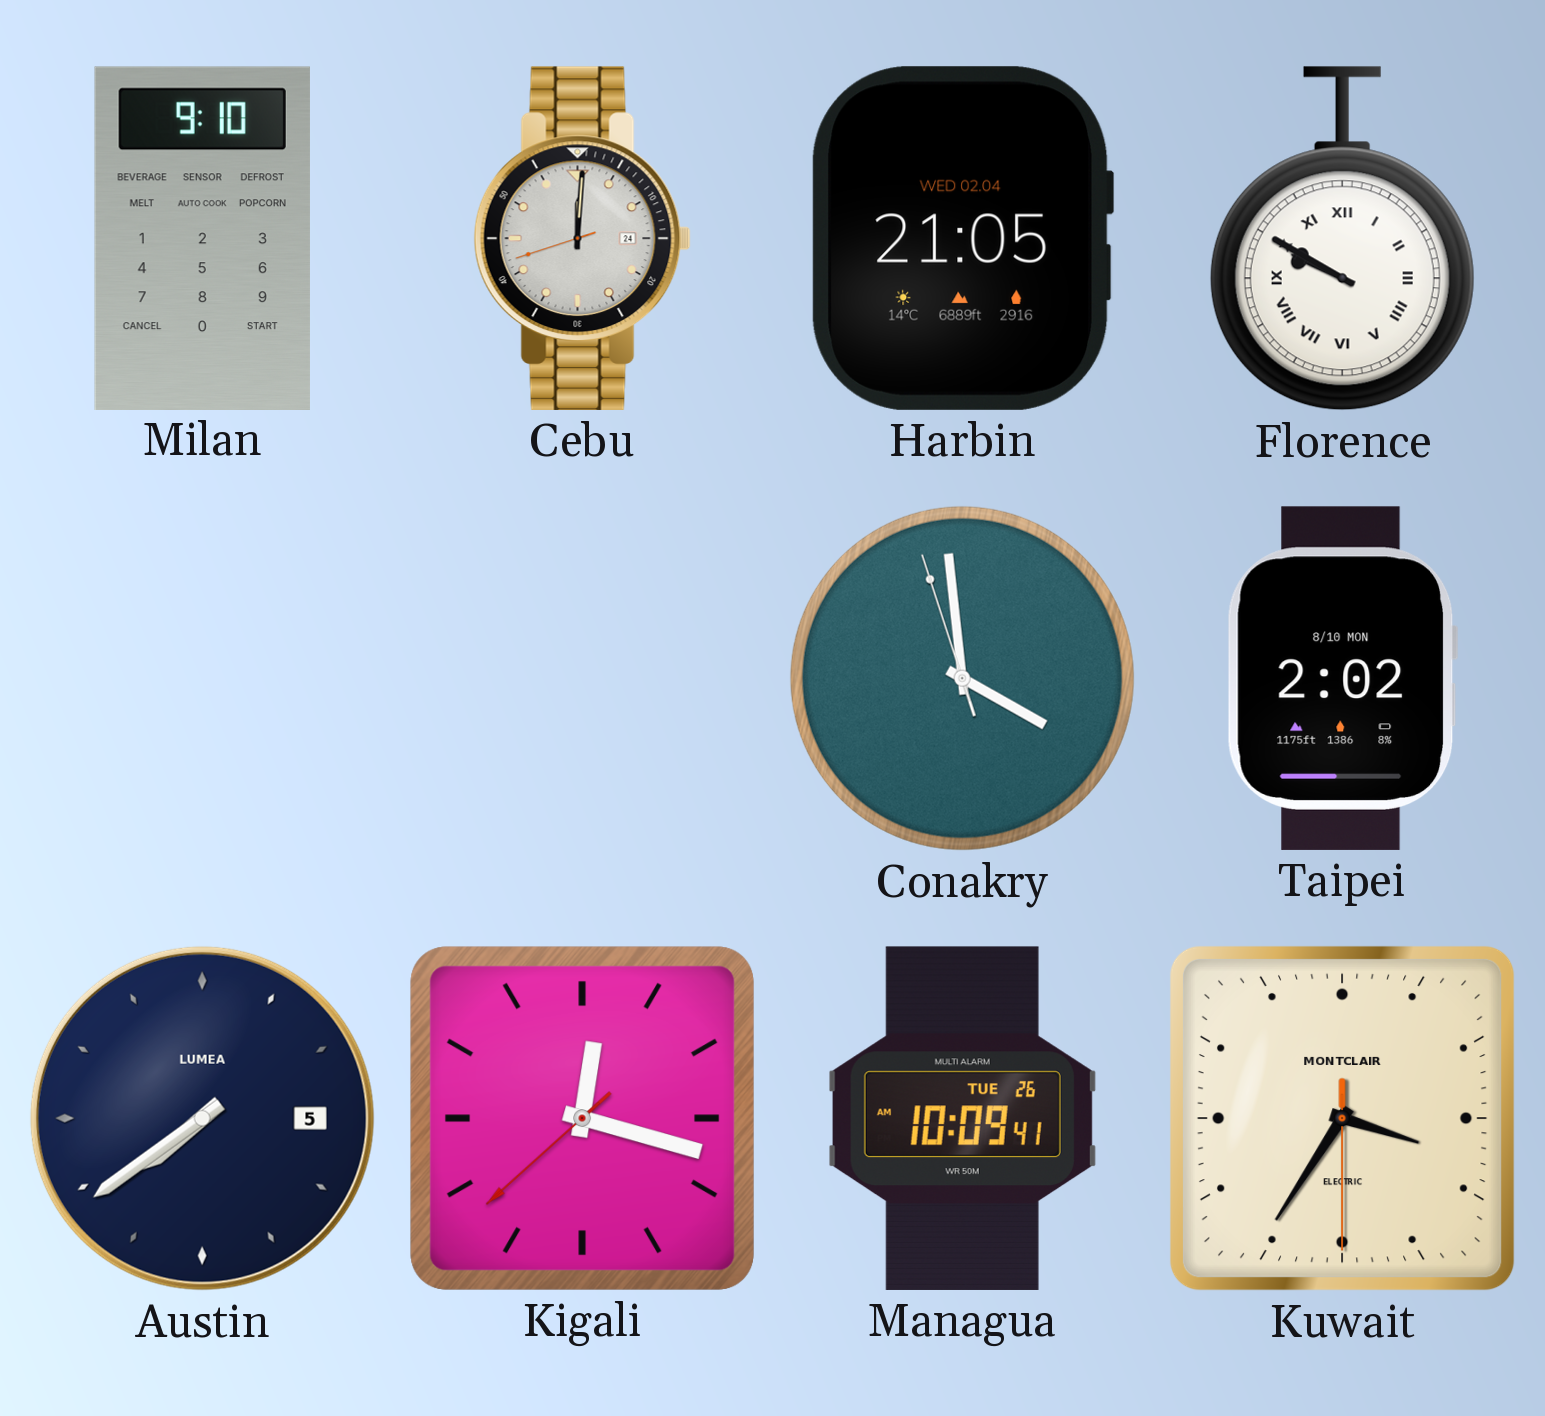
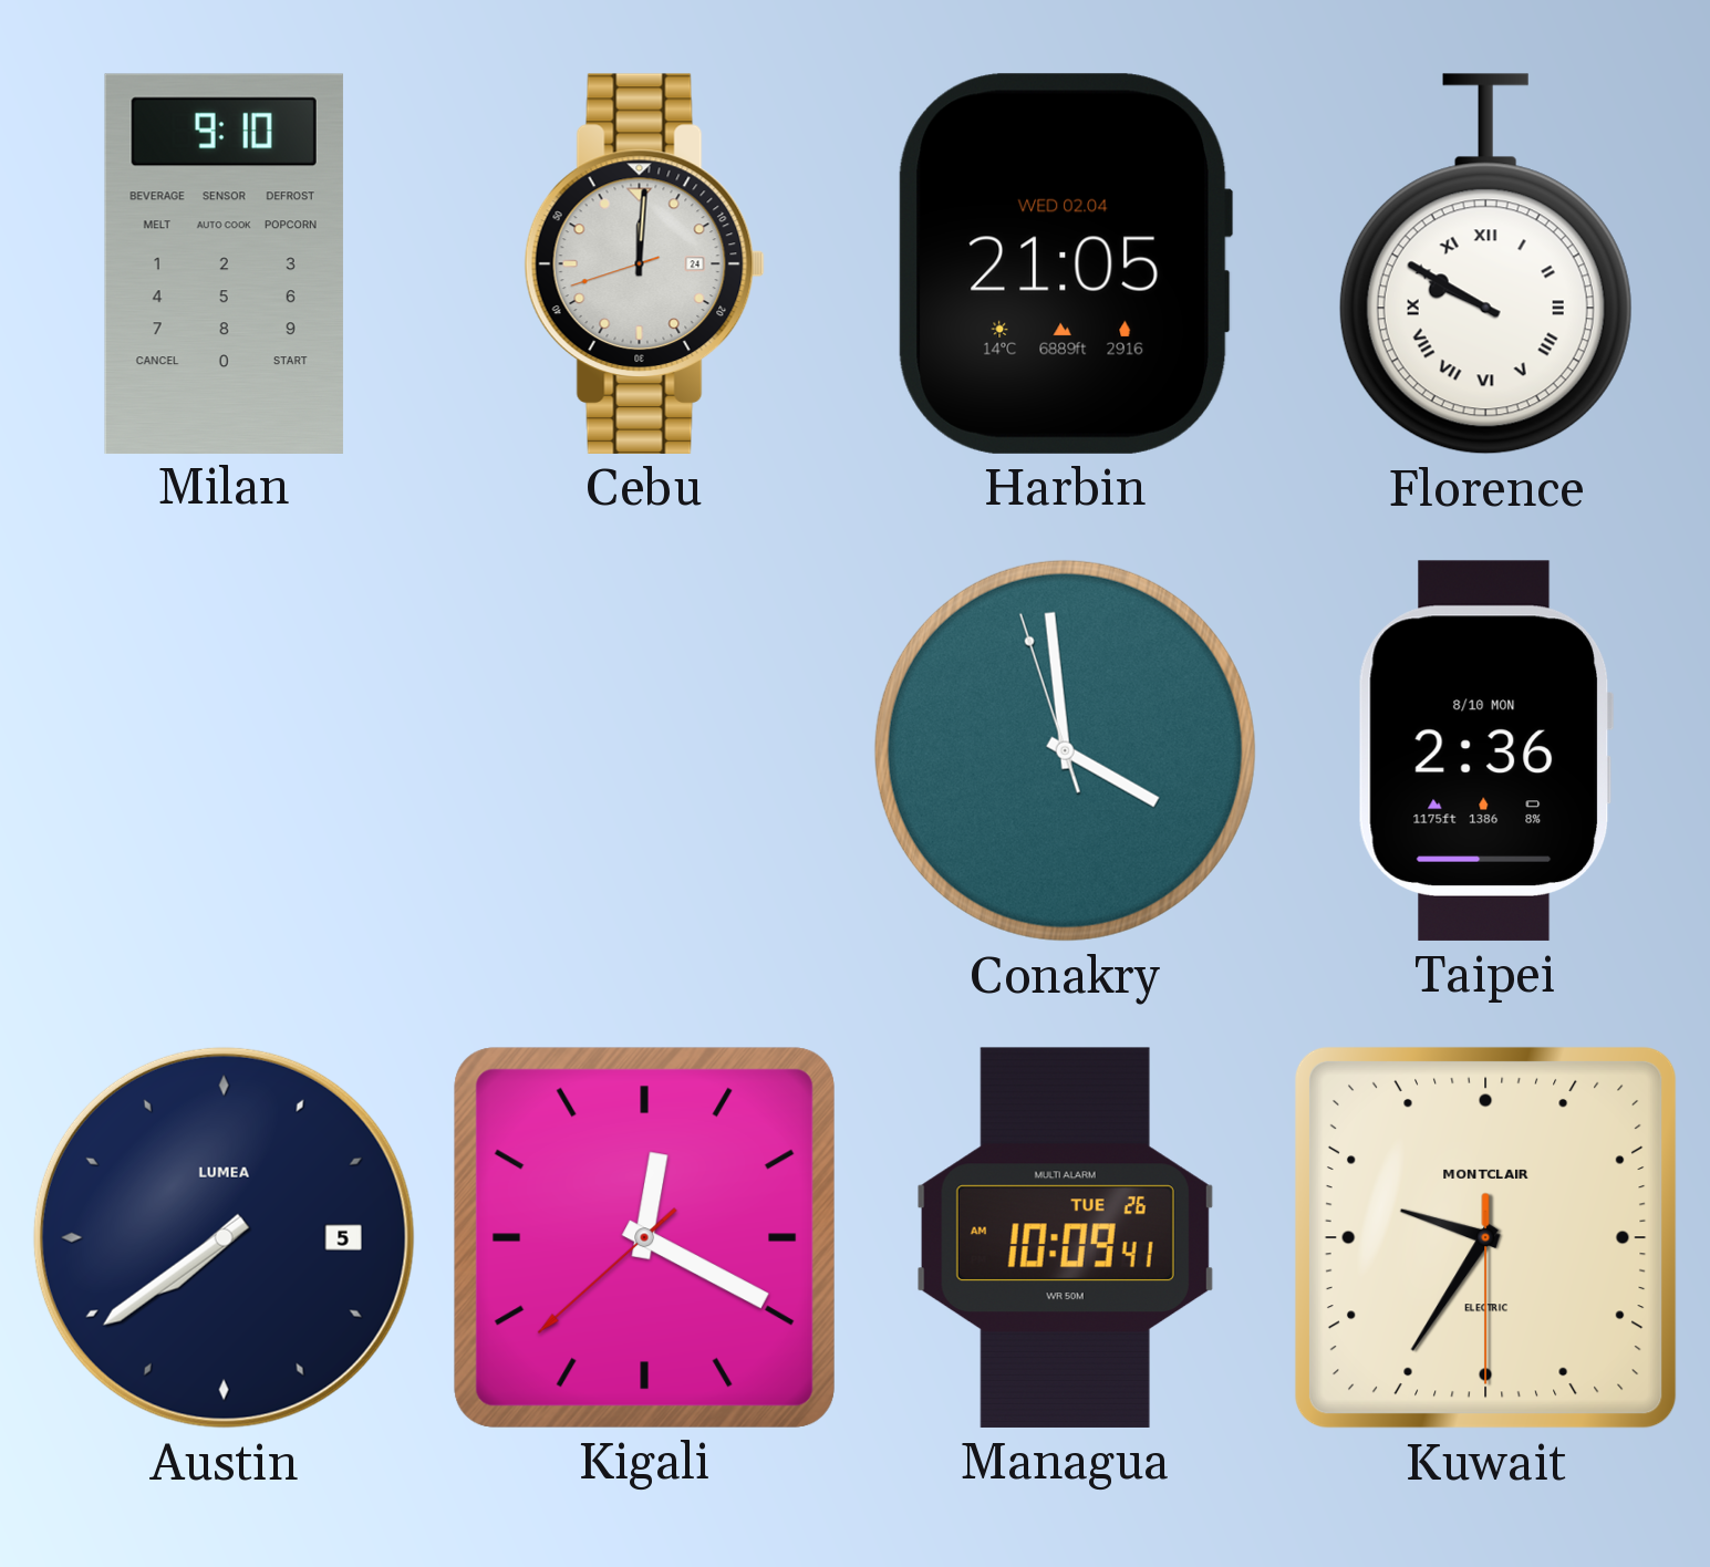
Taipei: 2:02 -> 2:36
Kigali: 12:17 -> 12:19
Kuwait: 3:35 -> 9:35
